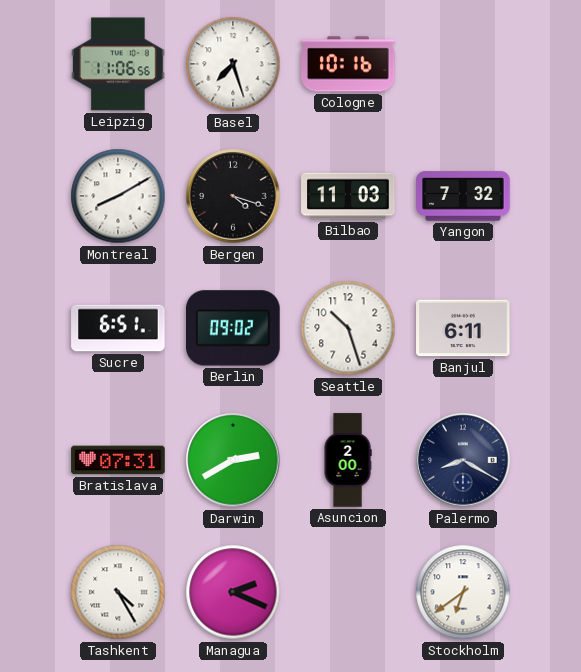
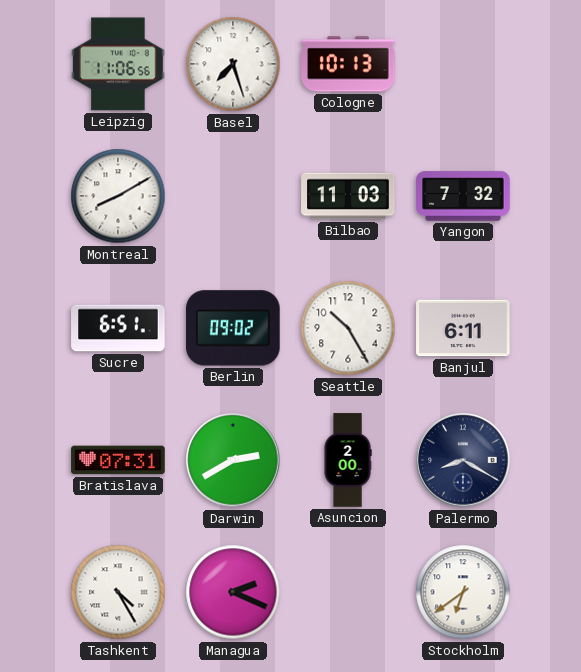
Cologne: 10:16 -> 10:13
Bergen: 4:18 -> none
Seattle: 10:27 -> 10:25
